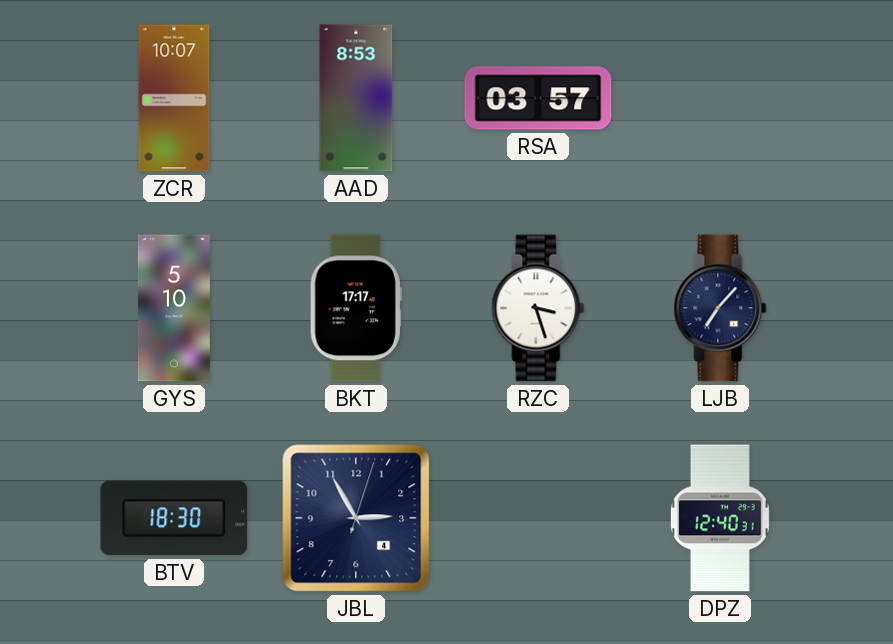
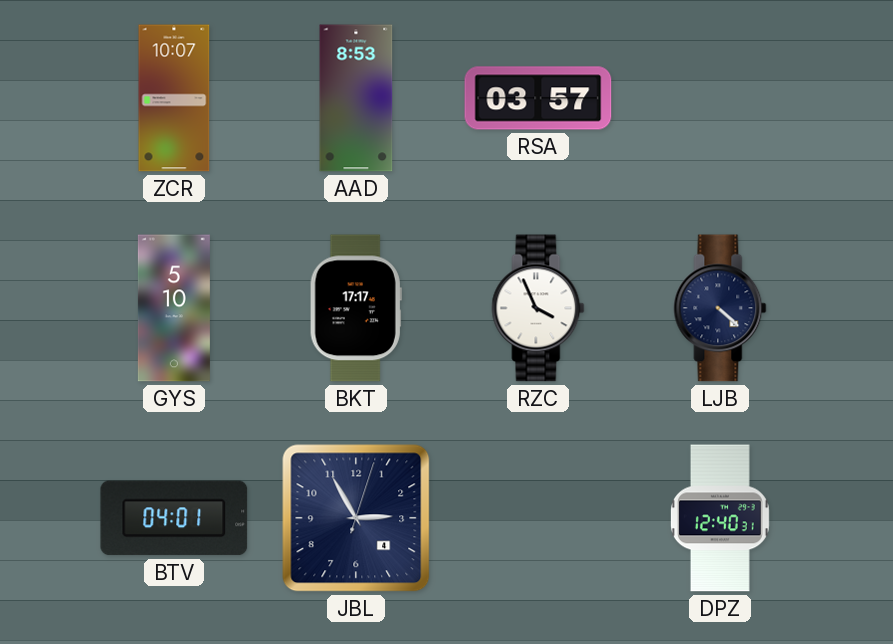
RZC: 3:27 -> 3:56
LJB: 7:07 -> 4:22
BTV: 18:30 -> 04:01
